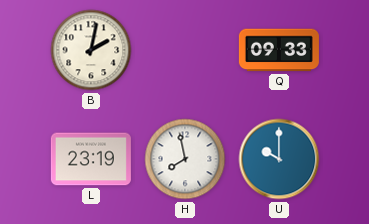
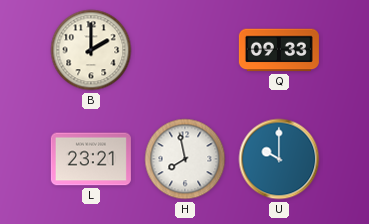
B: 2:02 -> 2:00
L: 23:19 -> 23:21
